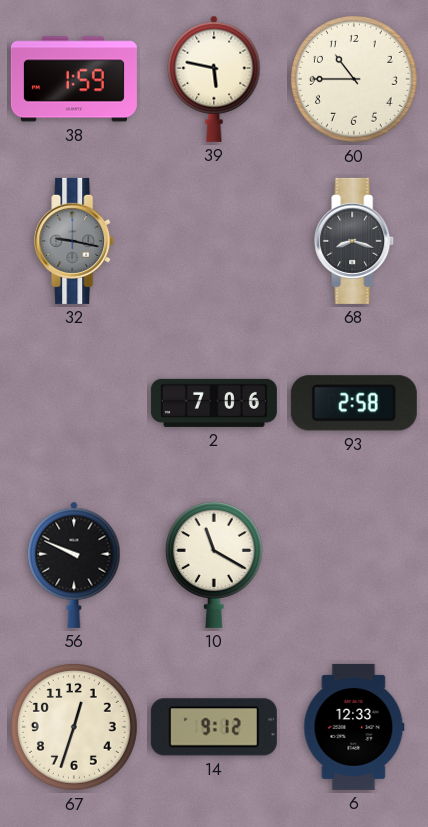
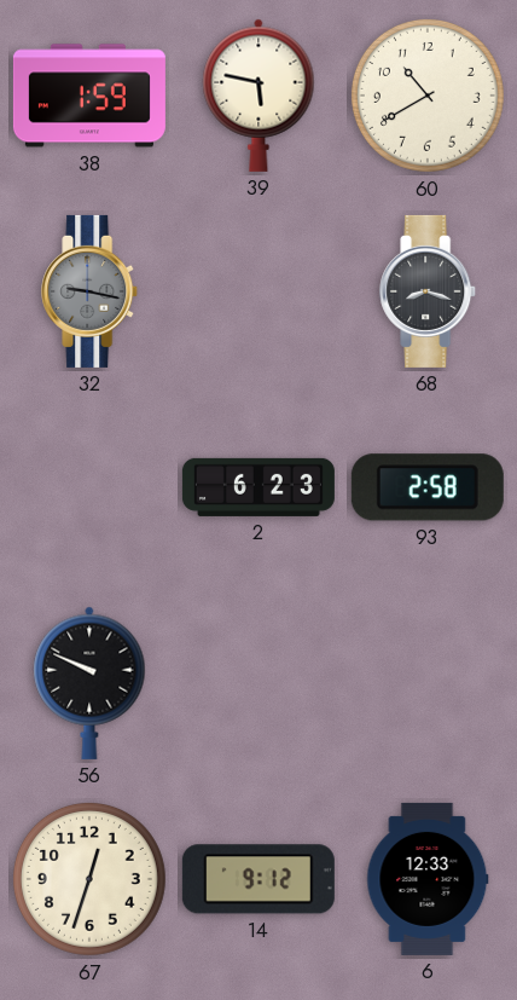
60: 10:45 -> 10:40
2: 7:06 -> 6:23
10: 11:20 -> none
